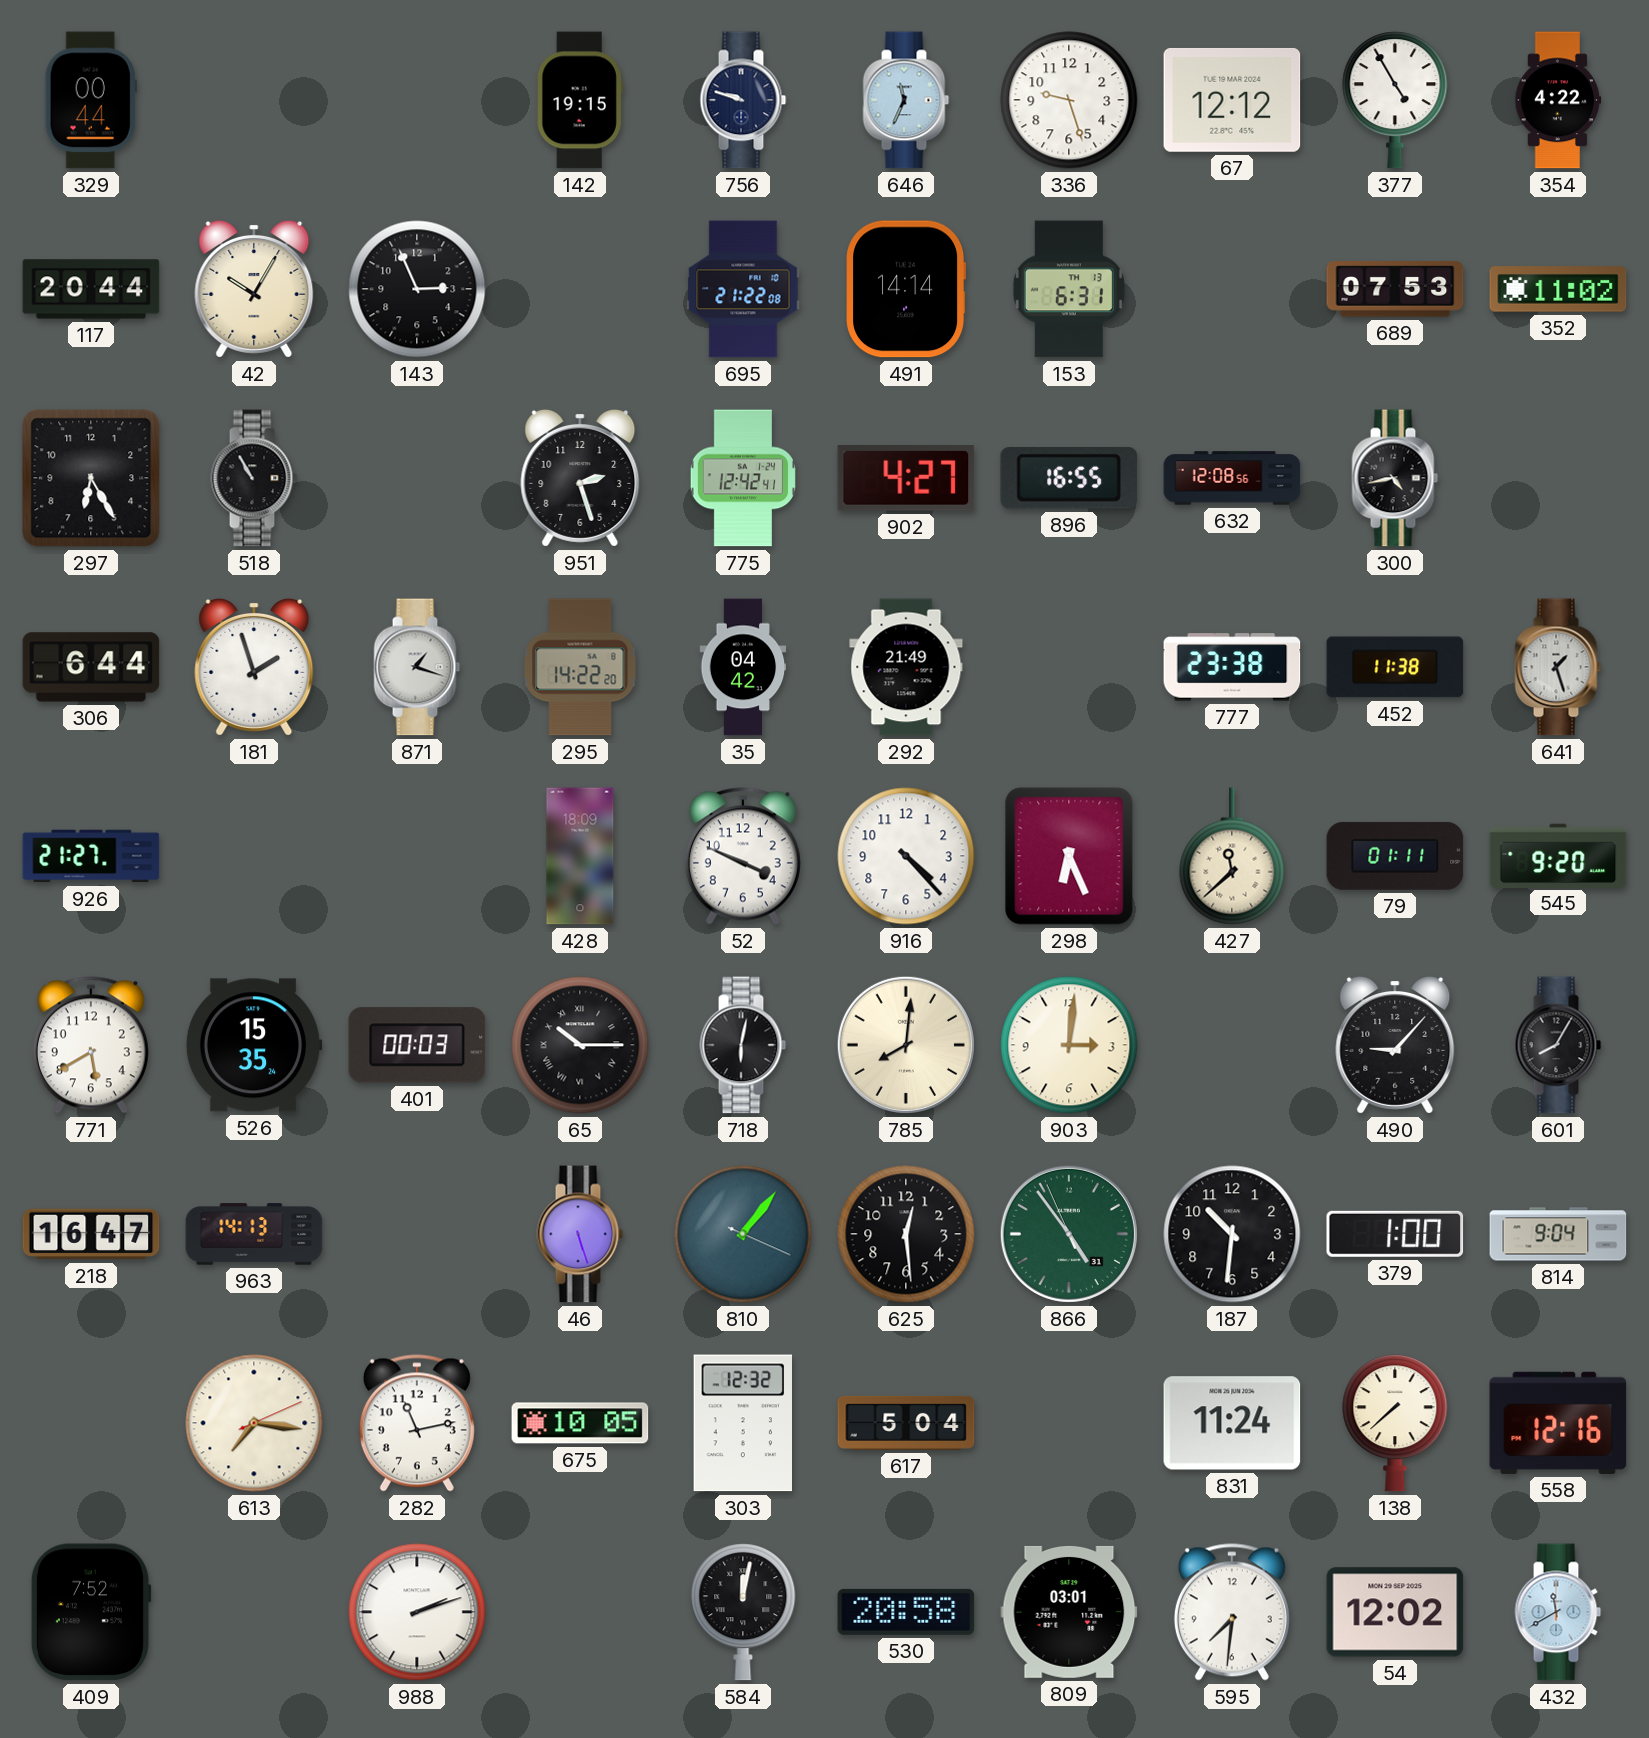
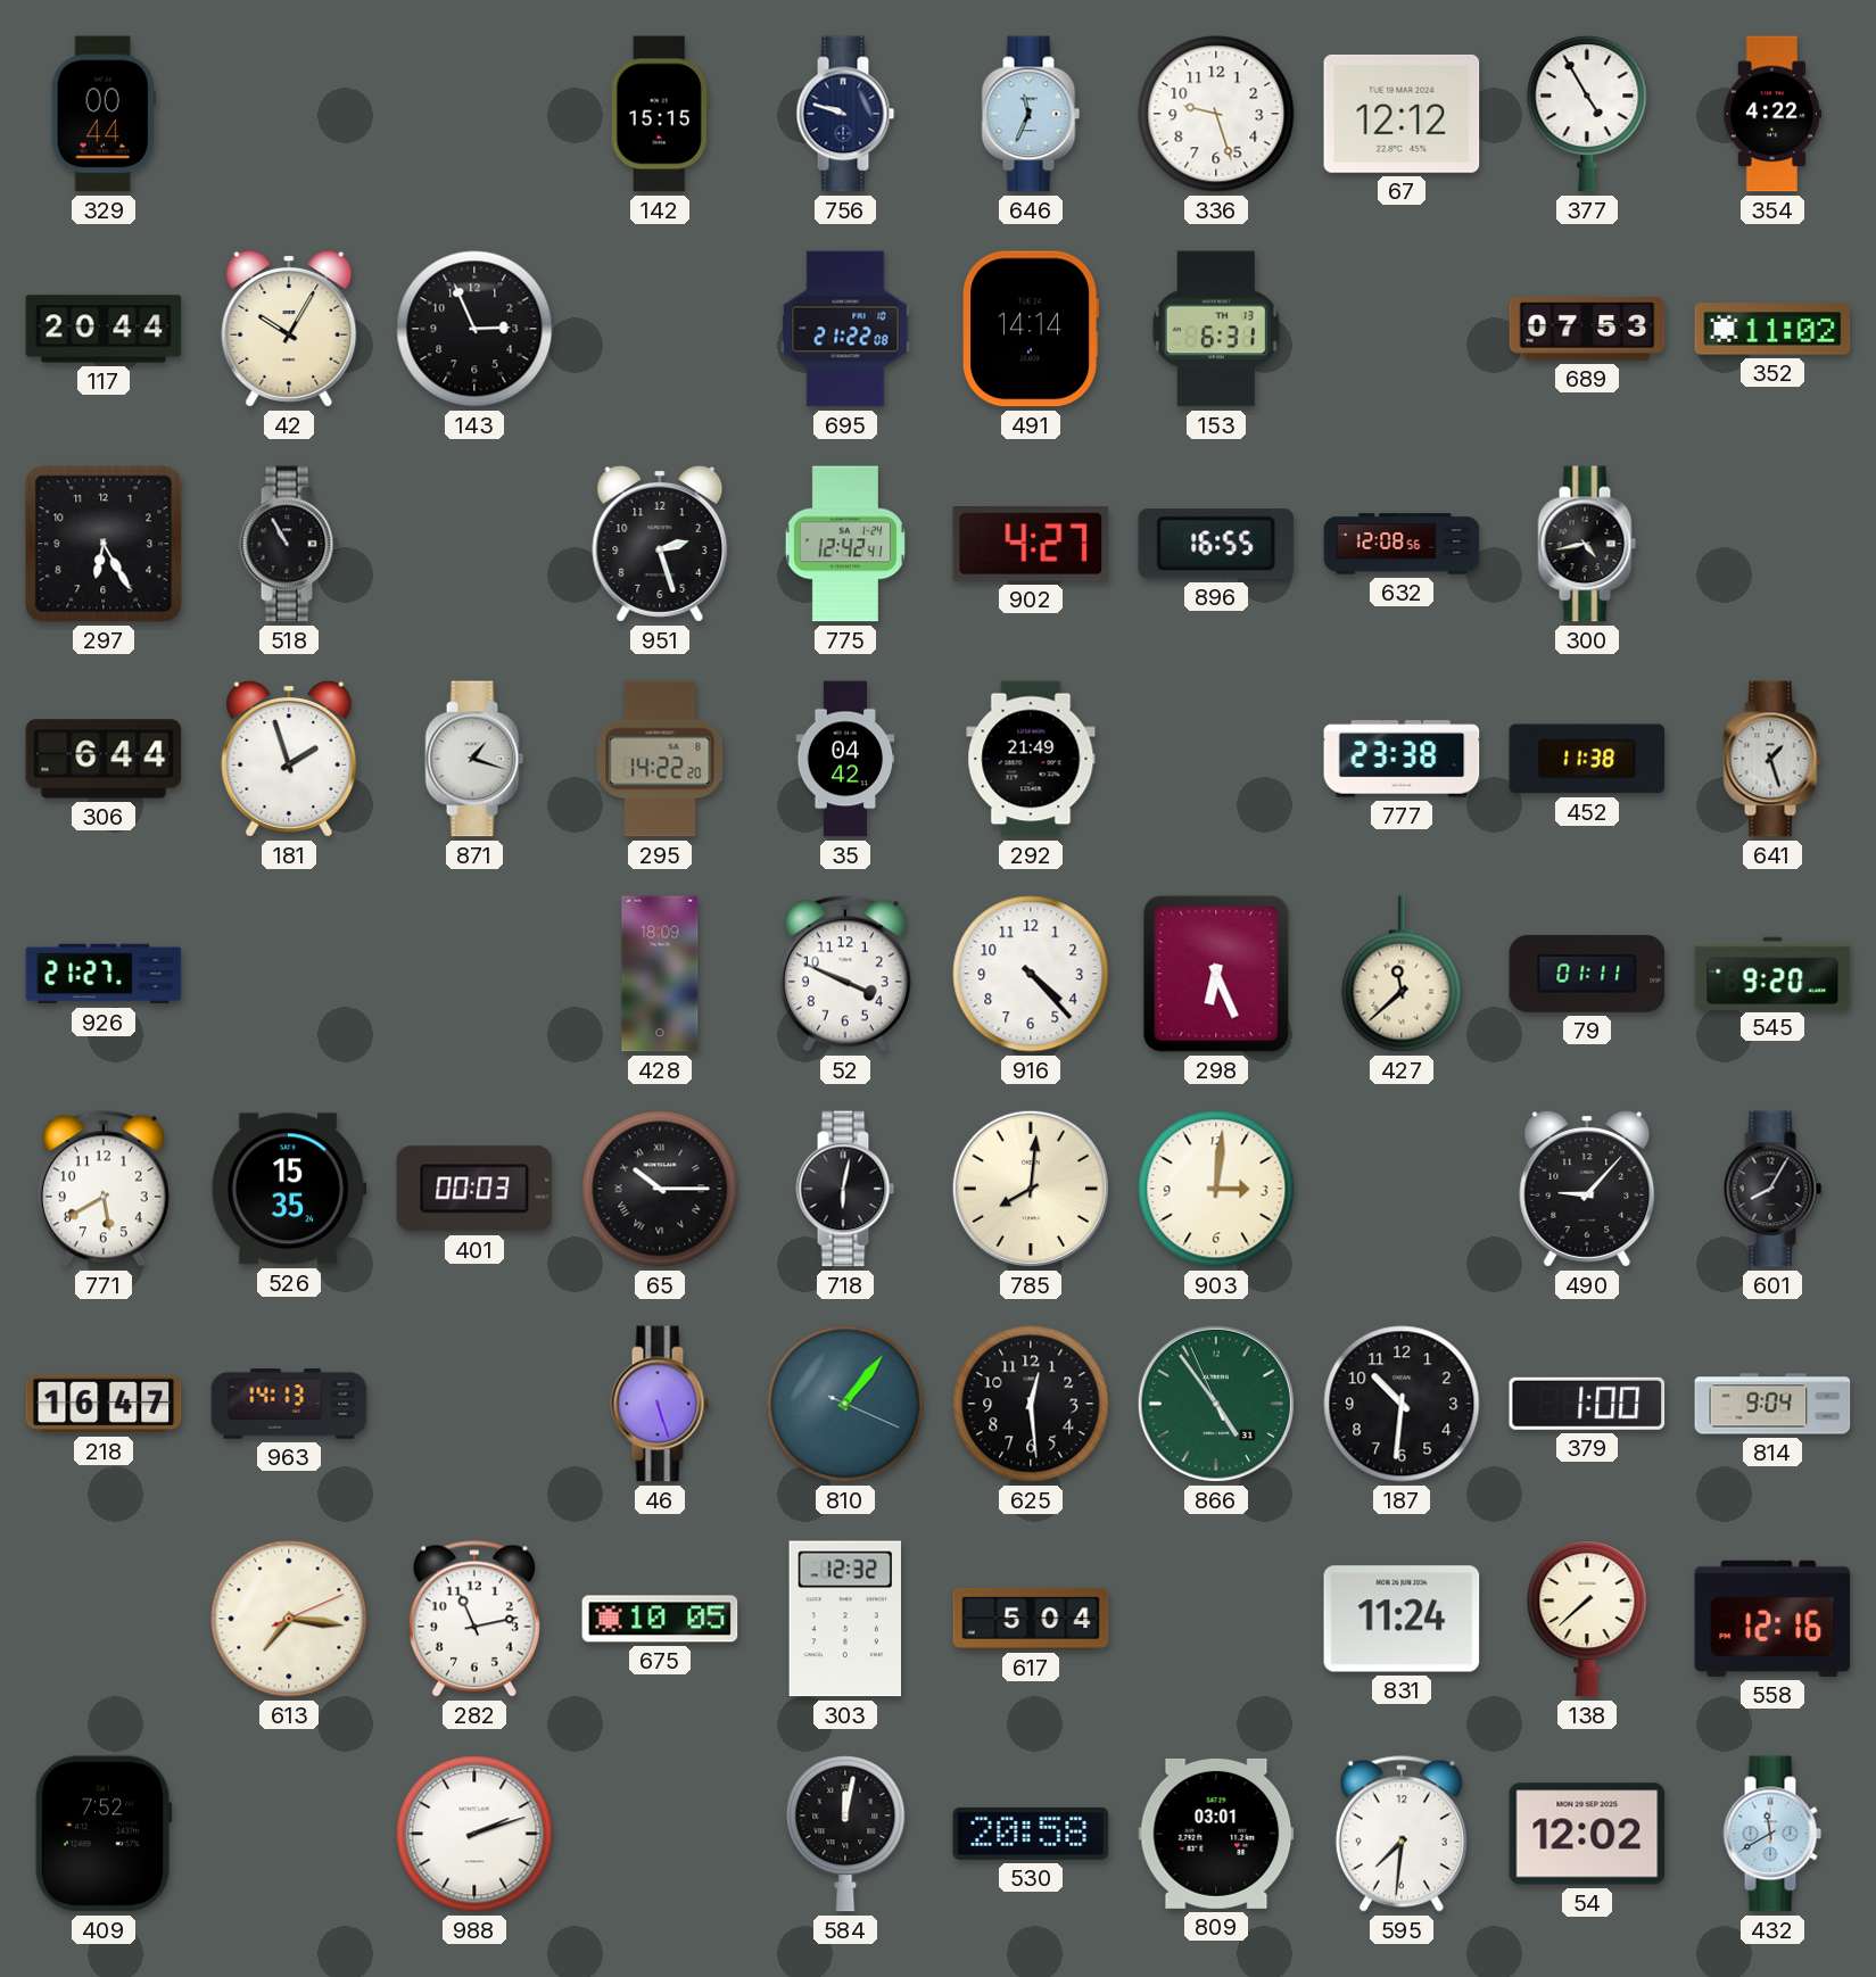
142: 19:15 -> 15:15
